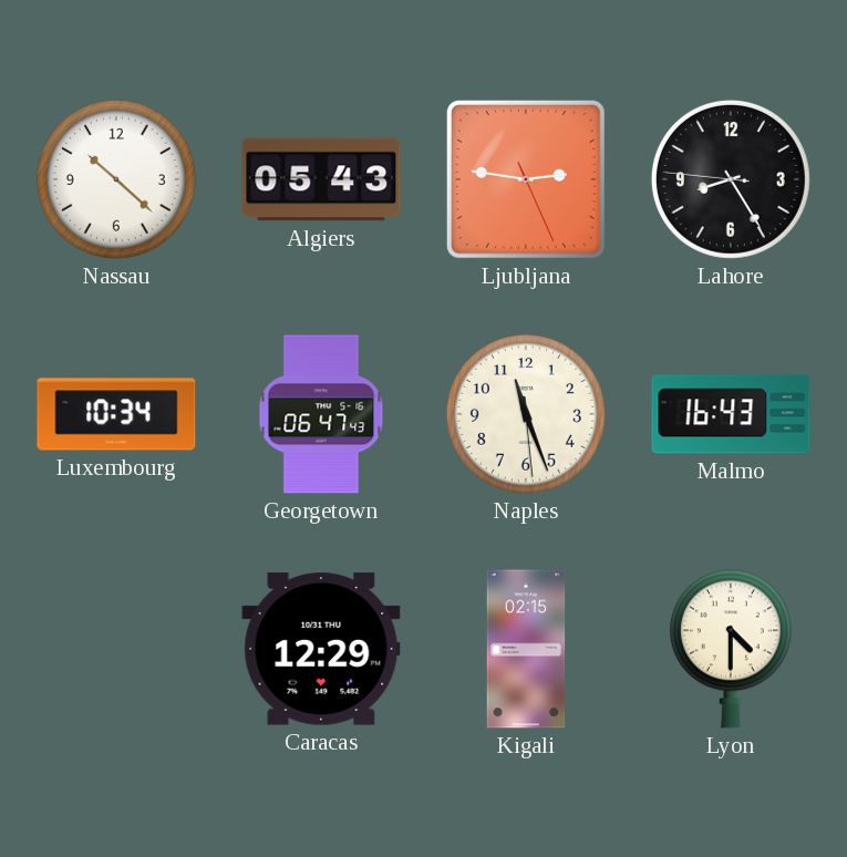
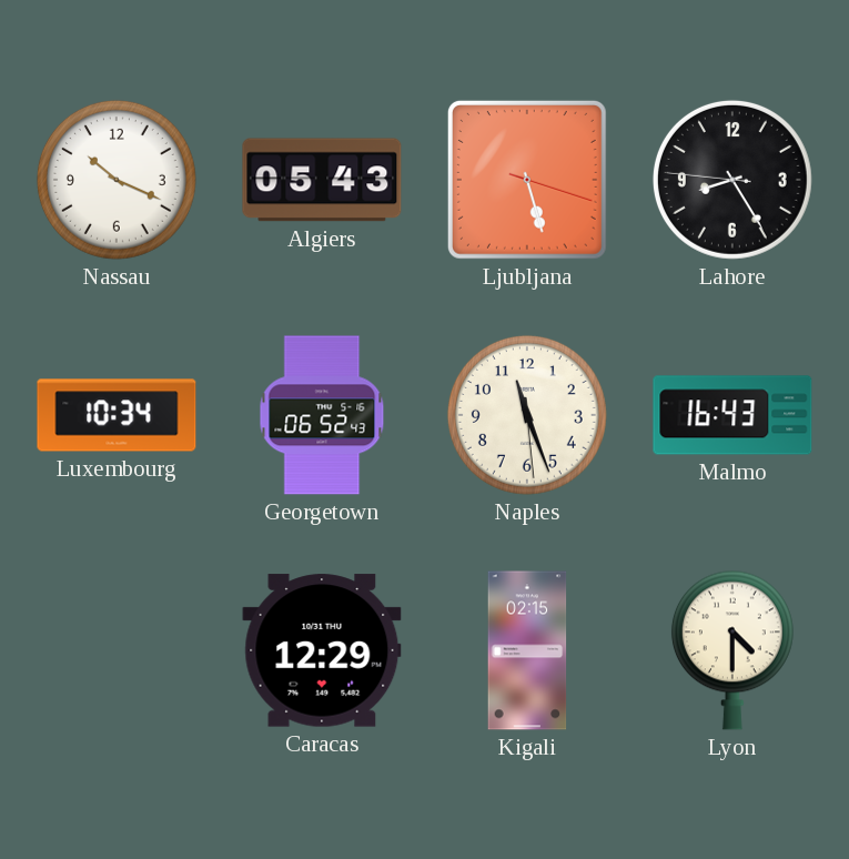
Nassau: 10:22 -> 10:19
Ljubljana: 2:46 -> 5:27
Georgetown: 06:47 -> 06:52
